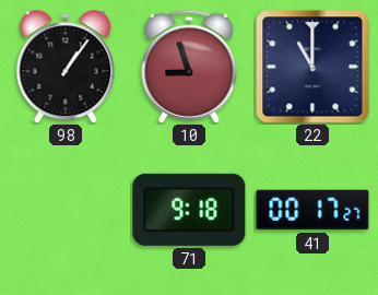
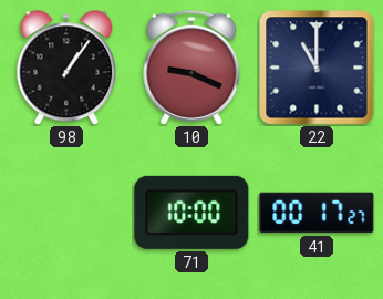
10: 8:57 -> 9:19
71: 9:18 -> 10:00
